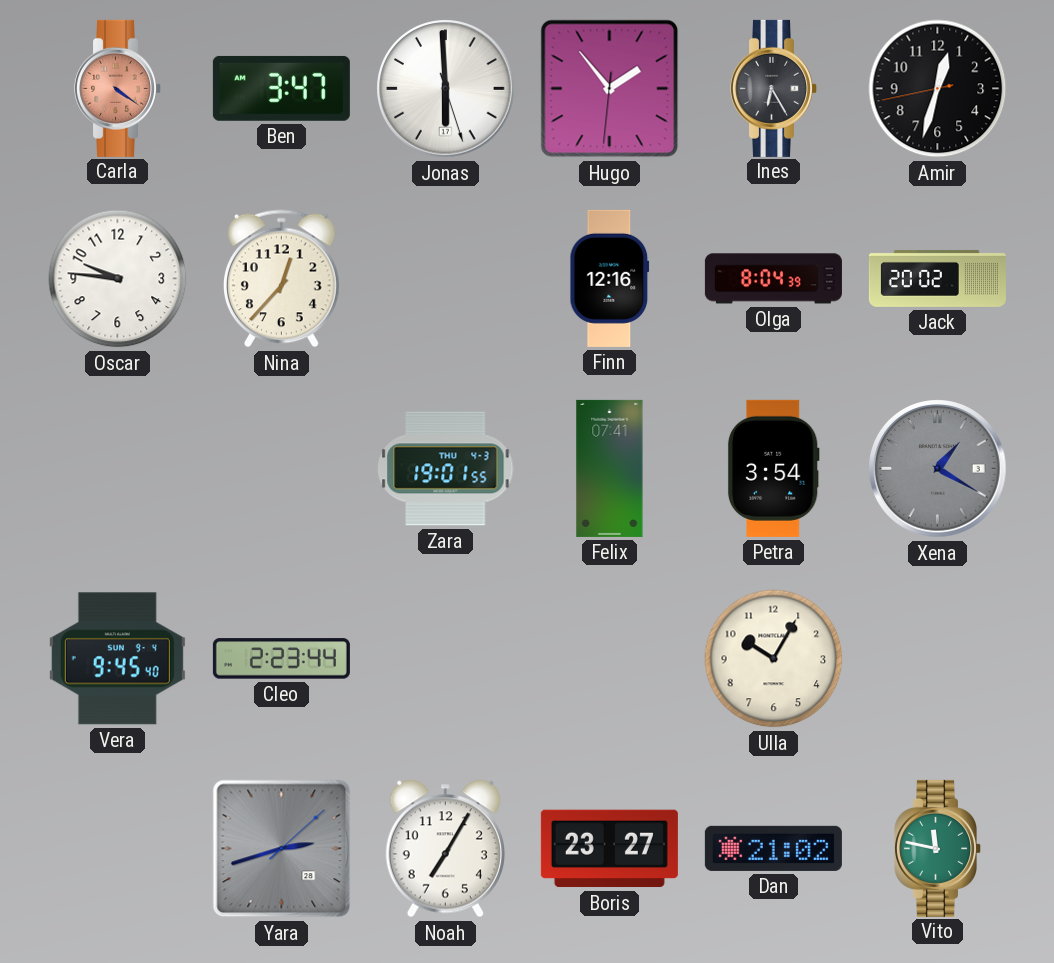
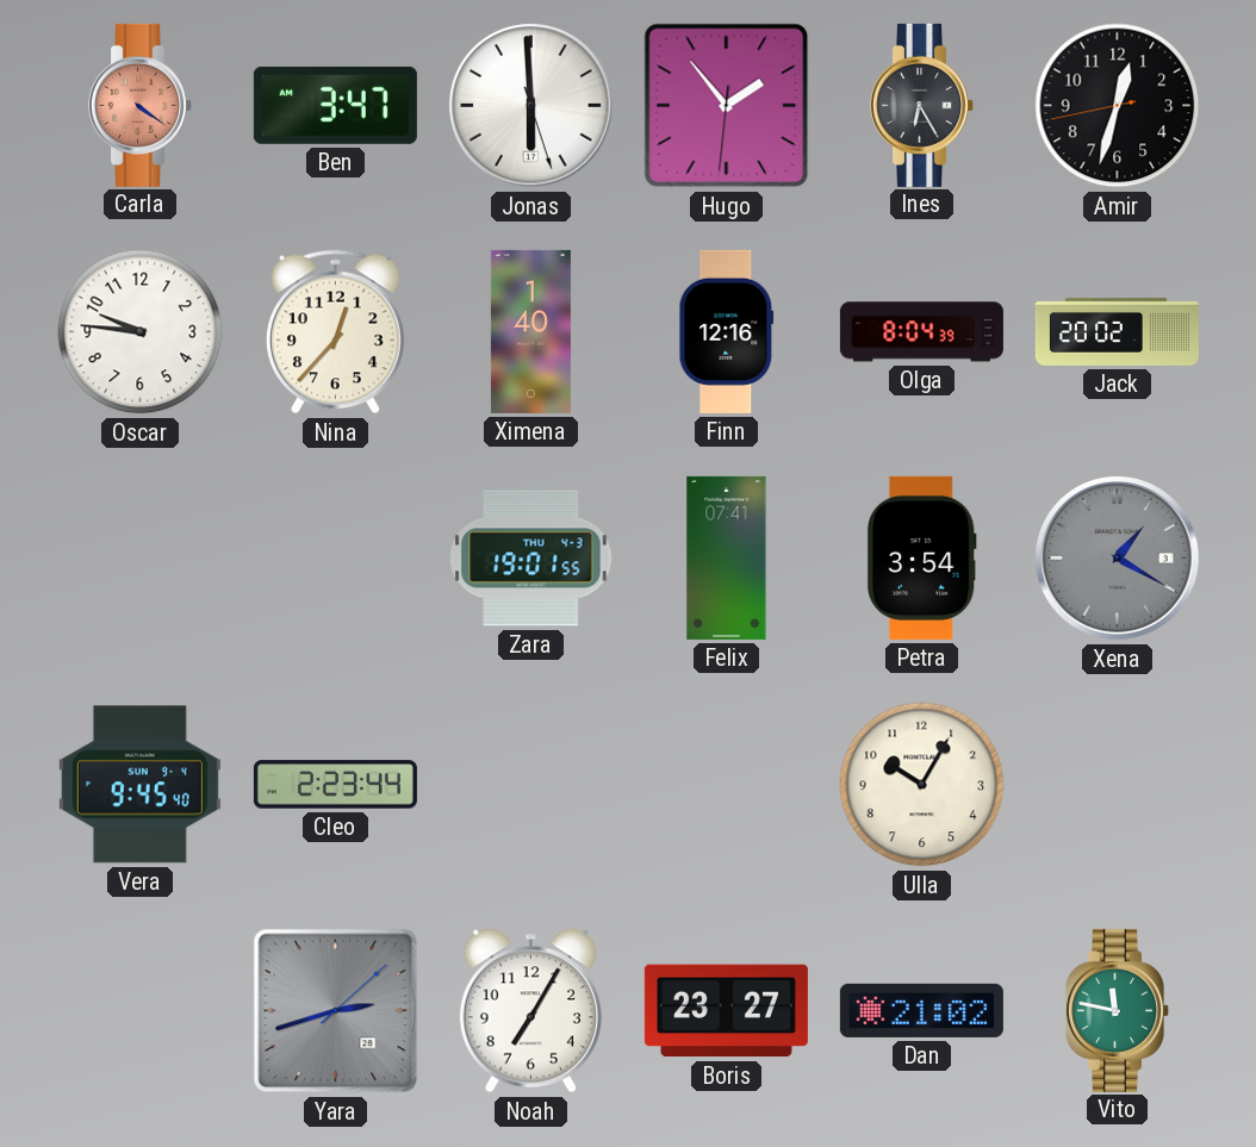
Ximena: none -> 1:40
